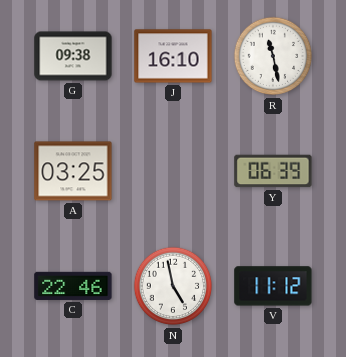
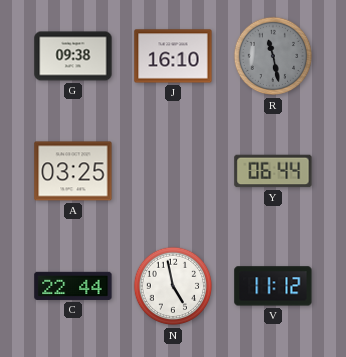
R dial: white -> grey
Y: 06:39 -> 06:44
C: 22:46 -> 22:44
